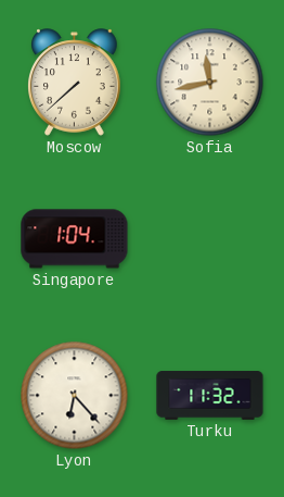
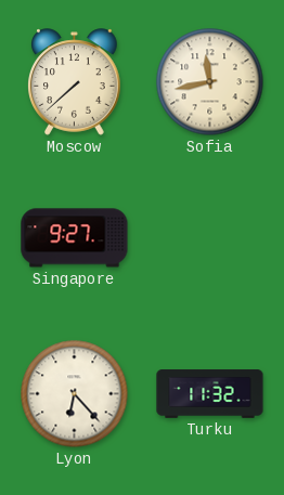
Singapore: 1:04 -> 9:27
